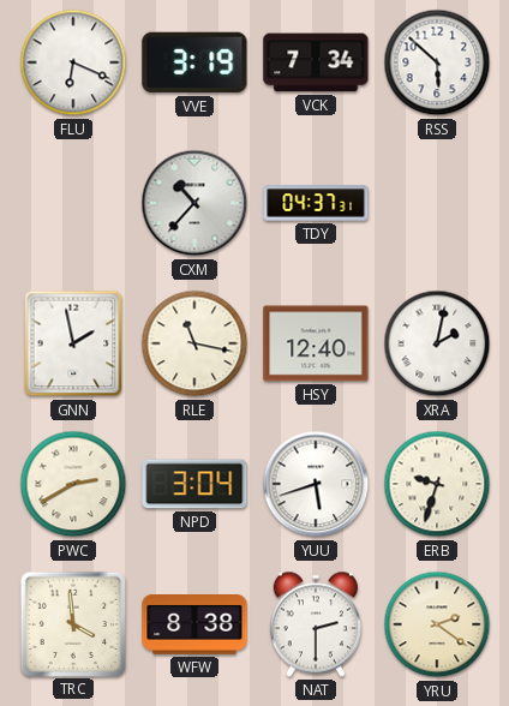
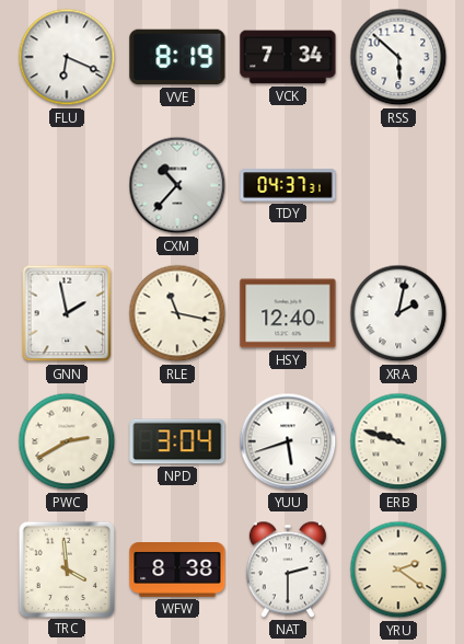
VVE: 3:19 -> 8:19
ERB: 9:33 -> 9:48
